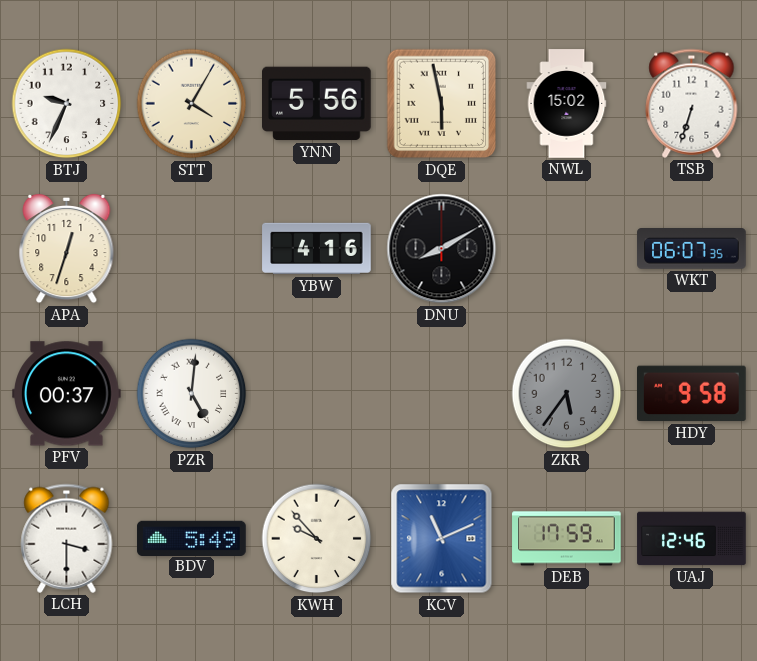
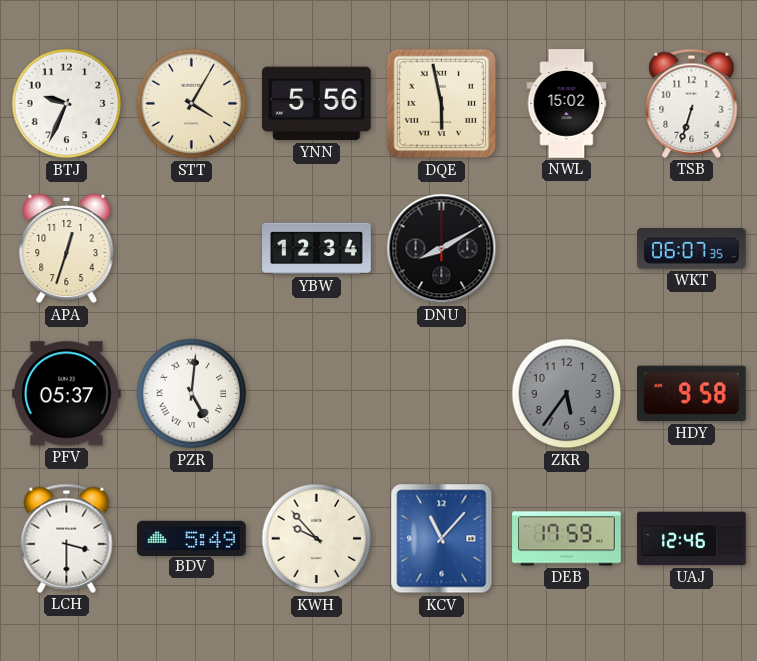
YBW: 4:16 -> 12:34
PFV: 00:37 -> 05:37
KCV: 11:11 -> 11:07
